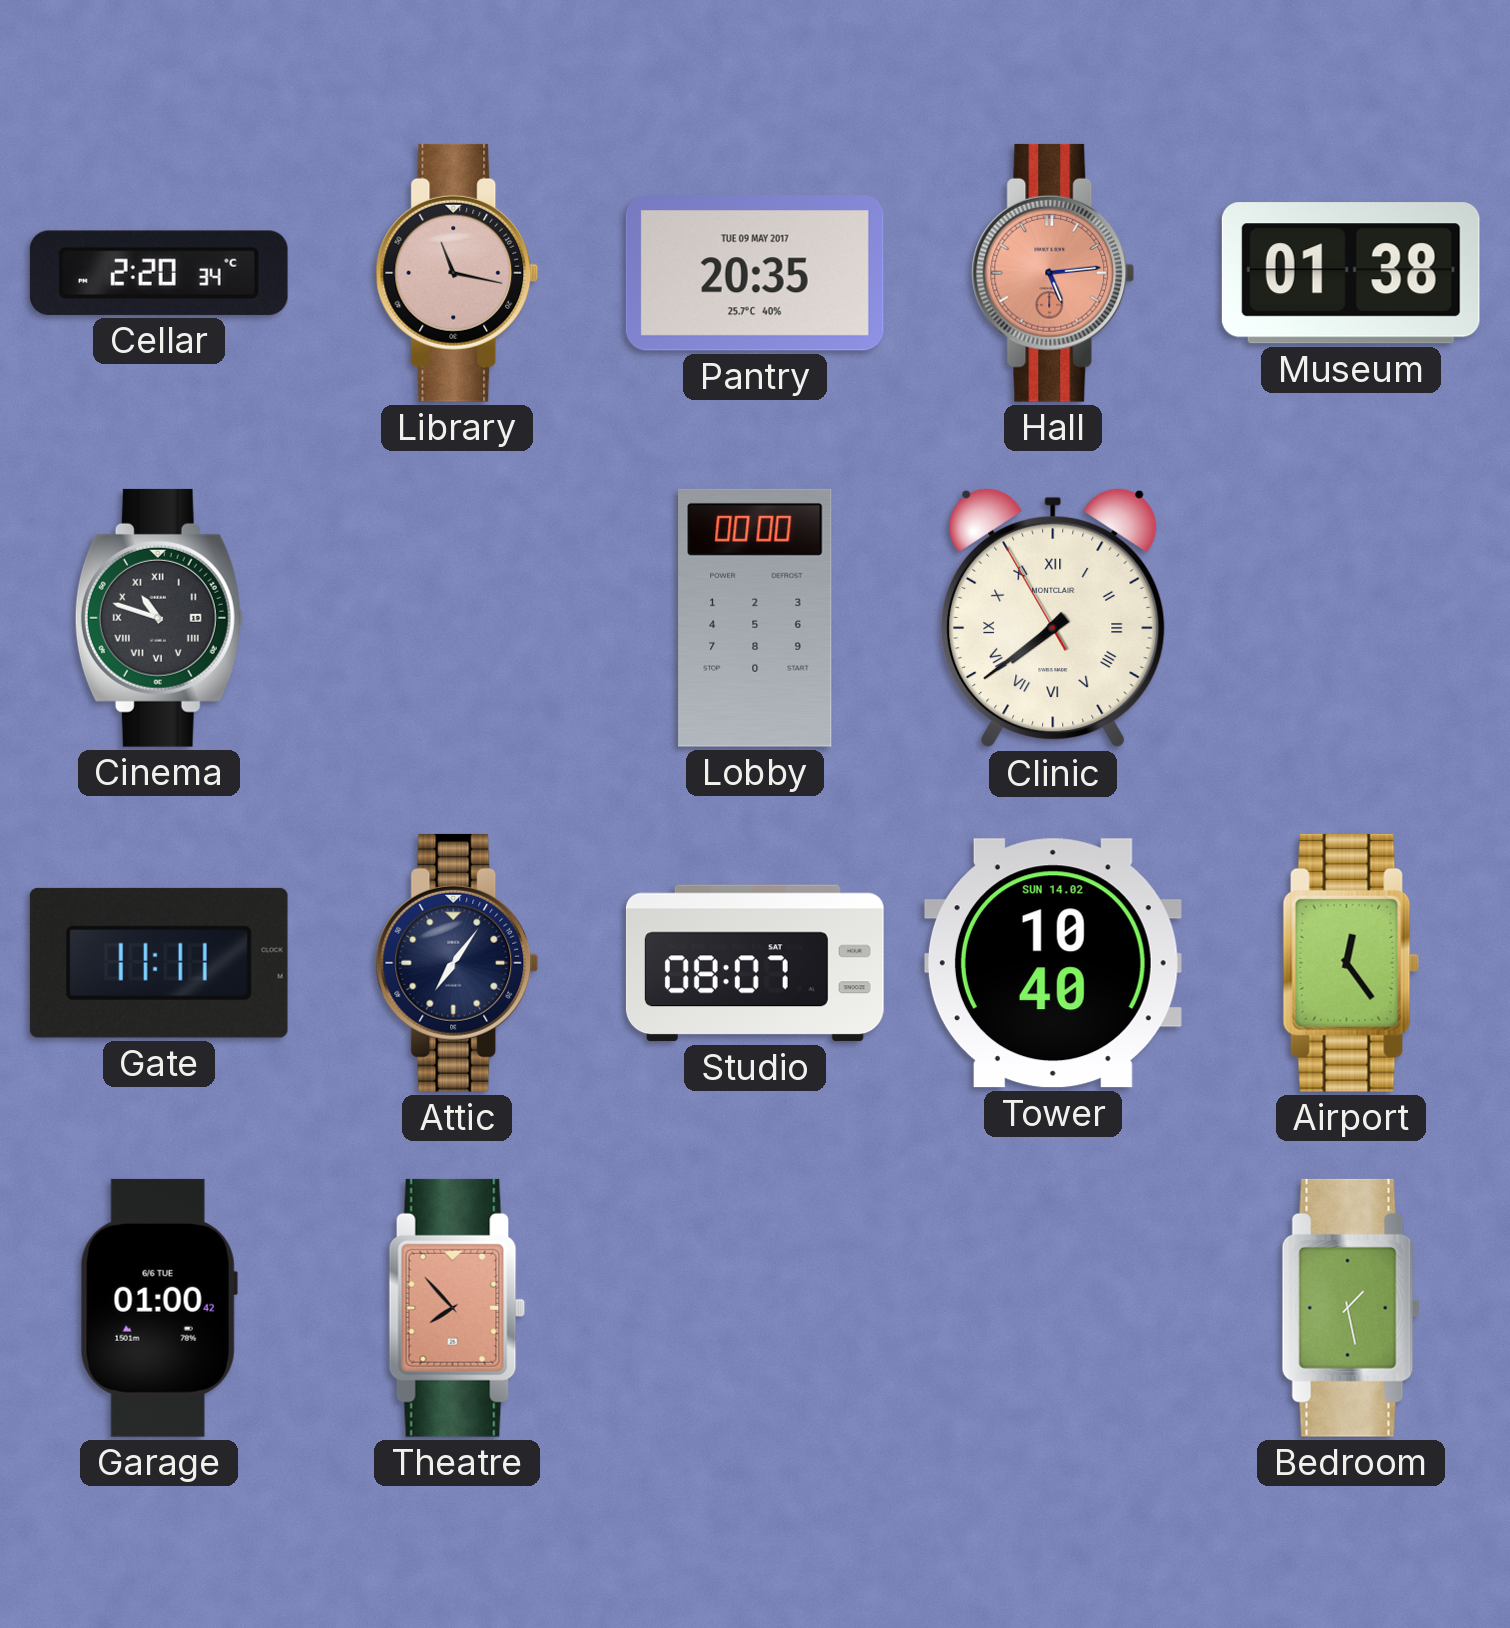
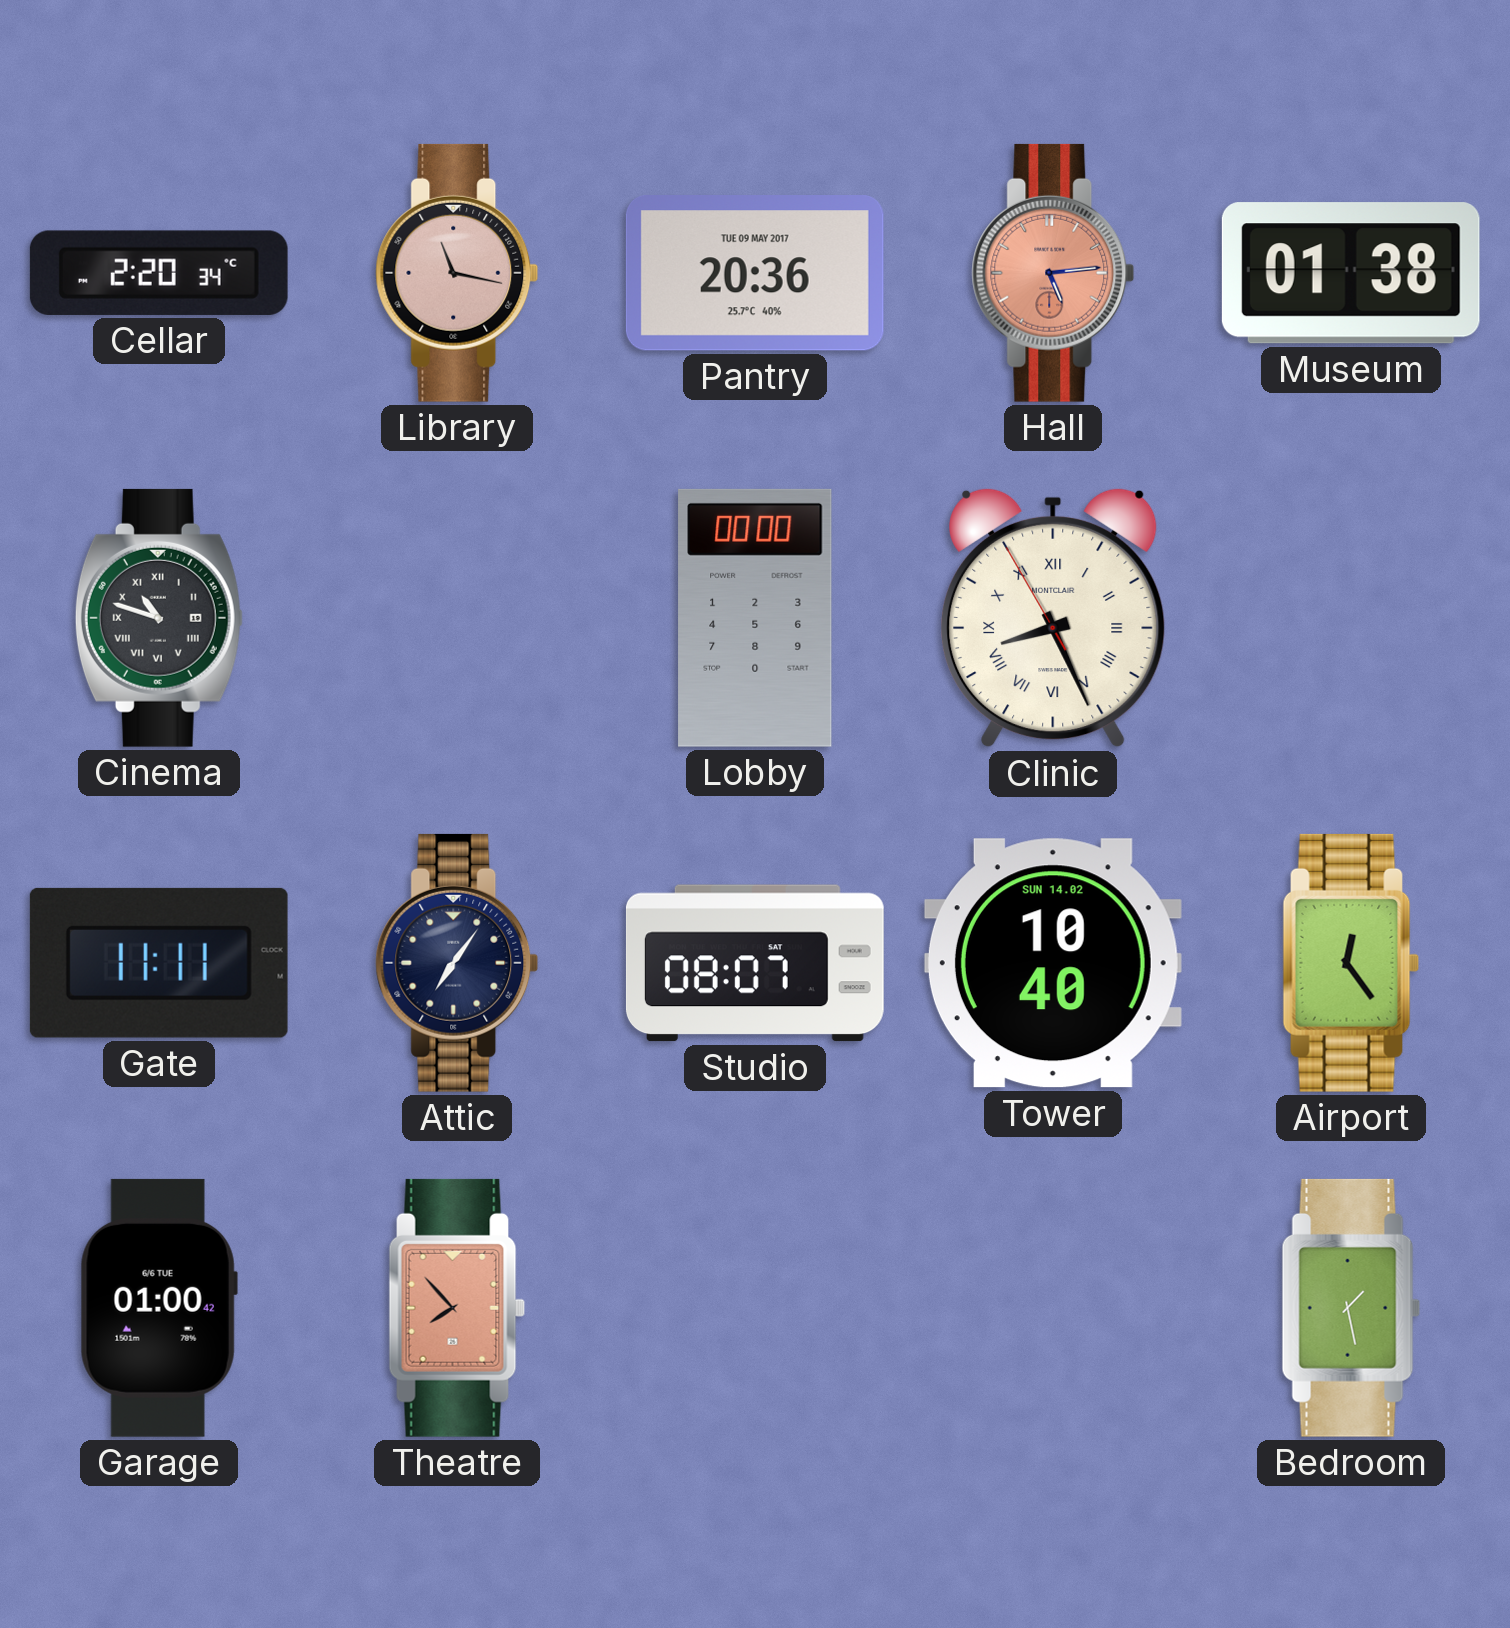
Pantry: 20:35 -> 20:36
Clinic: 7:38 -> 8:25
